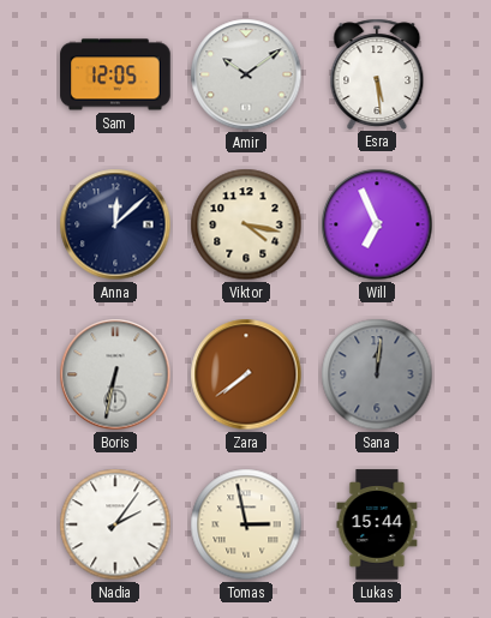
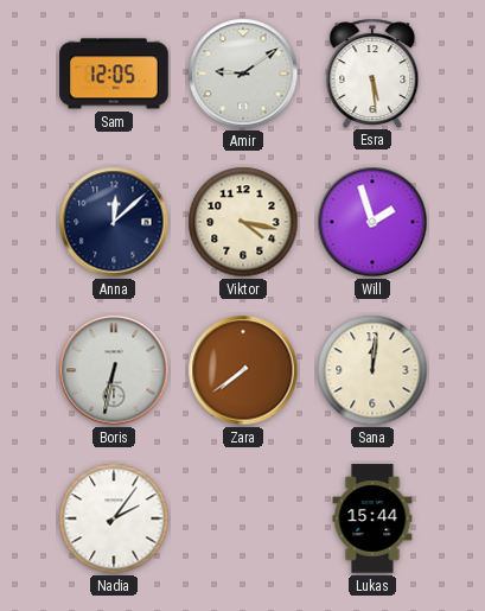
Amir: 10:09 -> 9:09
Will: 6:56 -> 1:57
Sana dial: grey -> cream
Tomas: 2:58 -> none
